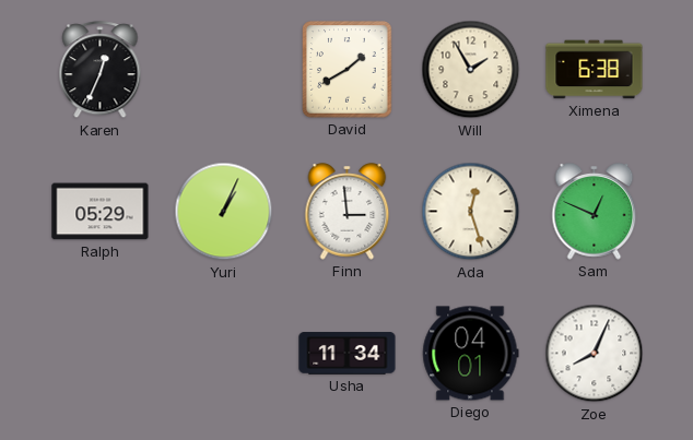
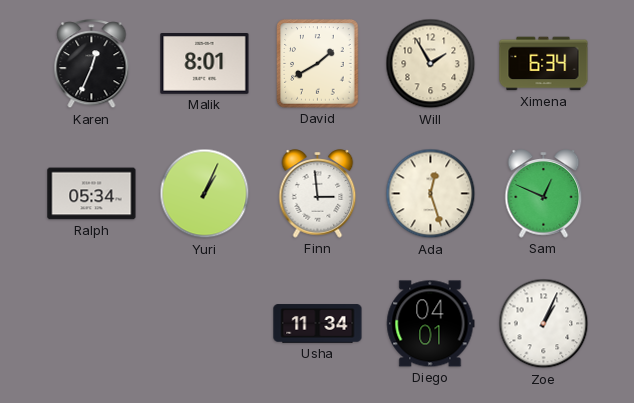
Malik: none -> 8:01
Ximena: 6:38 -> 6:34
Ralph: 05:29 -> 05:34
Zoe: 8:04 -> 1:04
